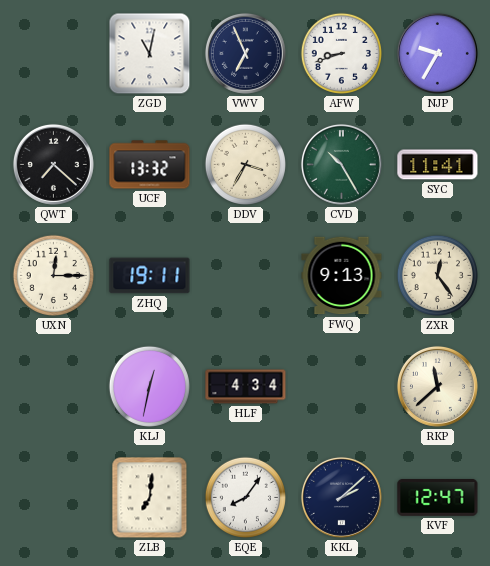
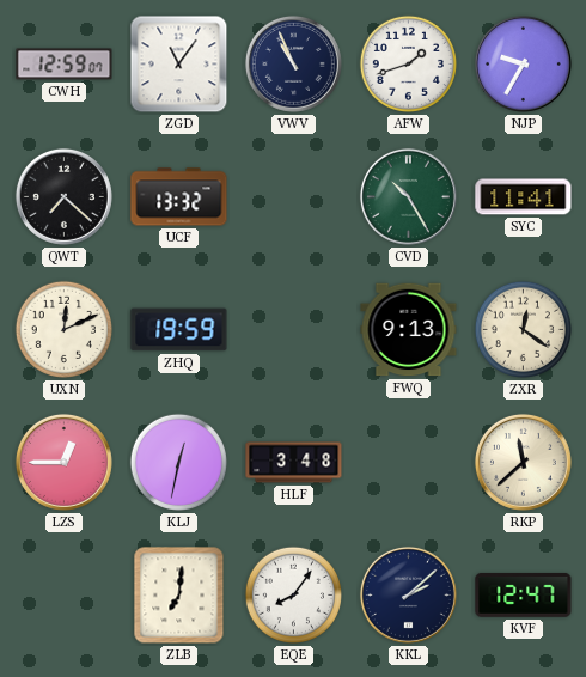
CWH: none -> 12:59
ZGD: 11:02 -> 11:06
VWV: 6:56 -> 10:56
AFW: 8:42 -> 1:42
DDV: 3:35 -> none
UXN: 12:15 -> 12:11
ZHQ: 19:11 -> 19:59
ZXR: 12:24 -> 12:21
LZS: none -> 12:45
HLF: 4:34 -> 3:48
